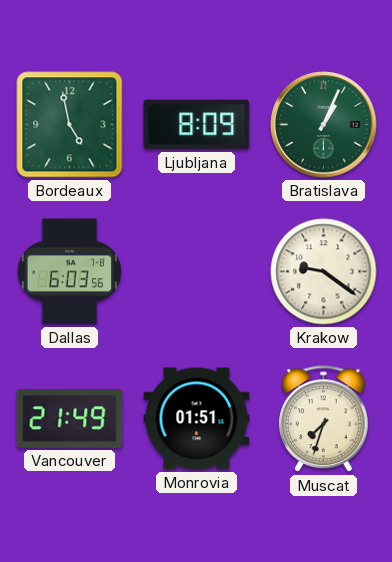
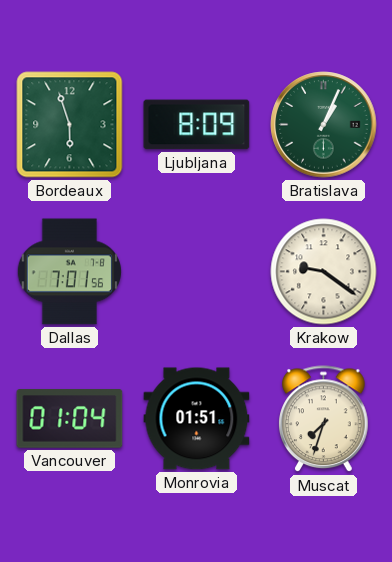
Bordeaux: 4:58 -> 5:57
Dallas: 6:03 -> 7:01
Vancouver: 21:49 -> 01:04
